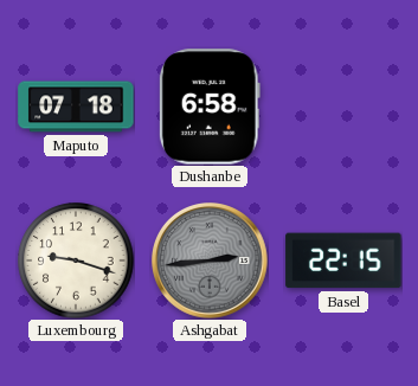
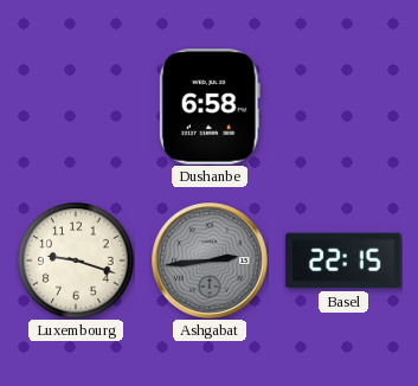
Maputo: 07:18 -> none
